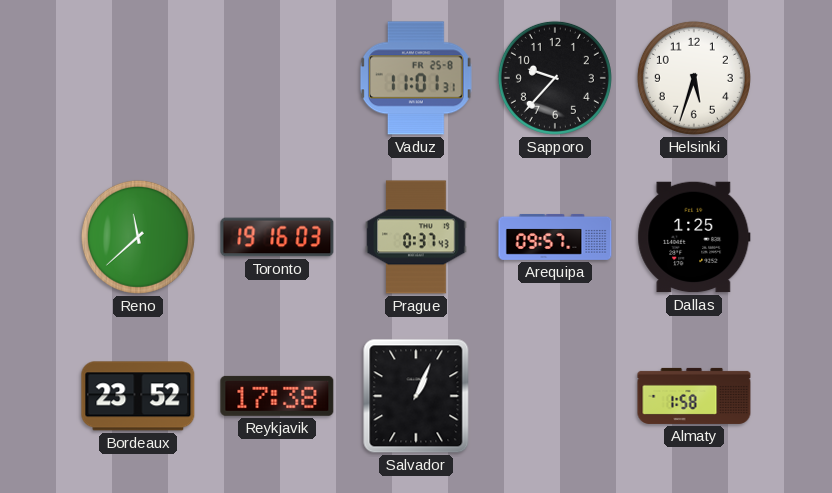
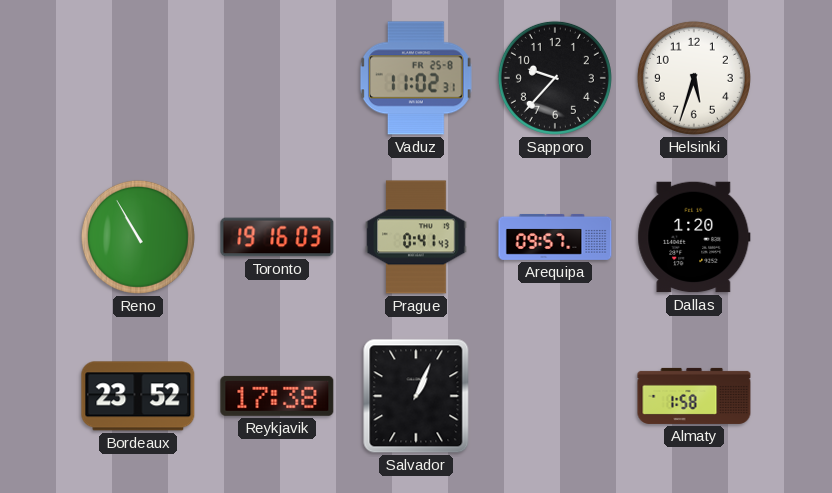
Vaduz: 11:01 -> 11:02
Reno: 11:38 -> 10:55
Prague: 0:37 -> 0:41
Dallas: 1:25 -> 1:20
